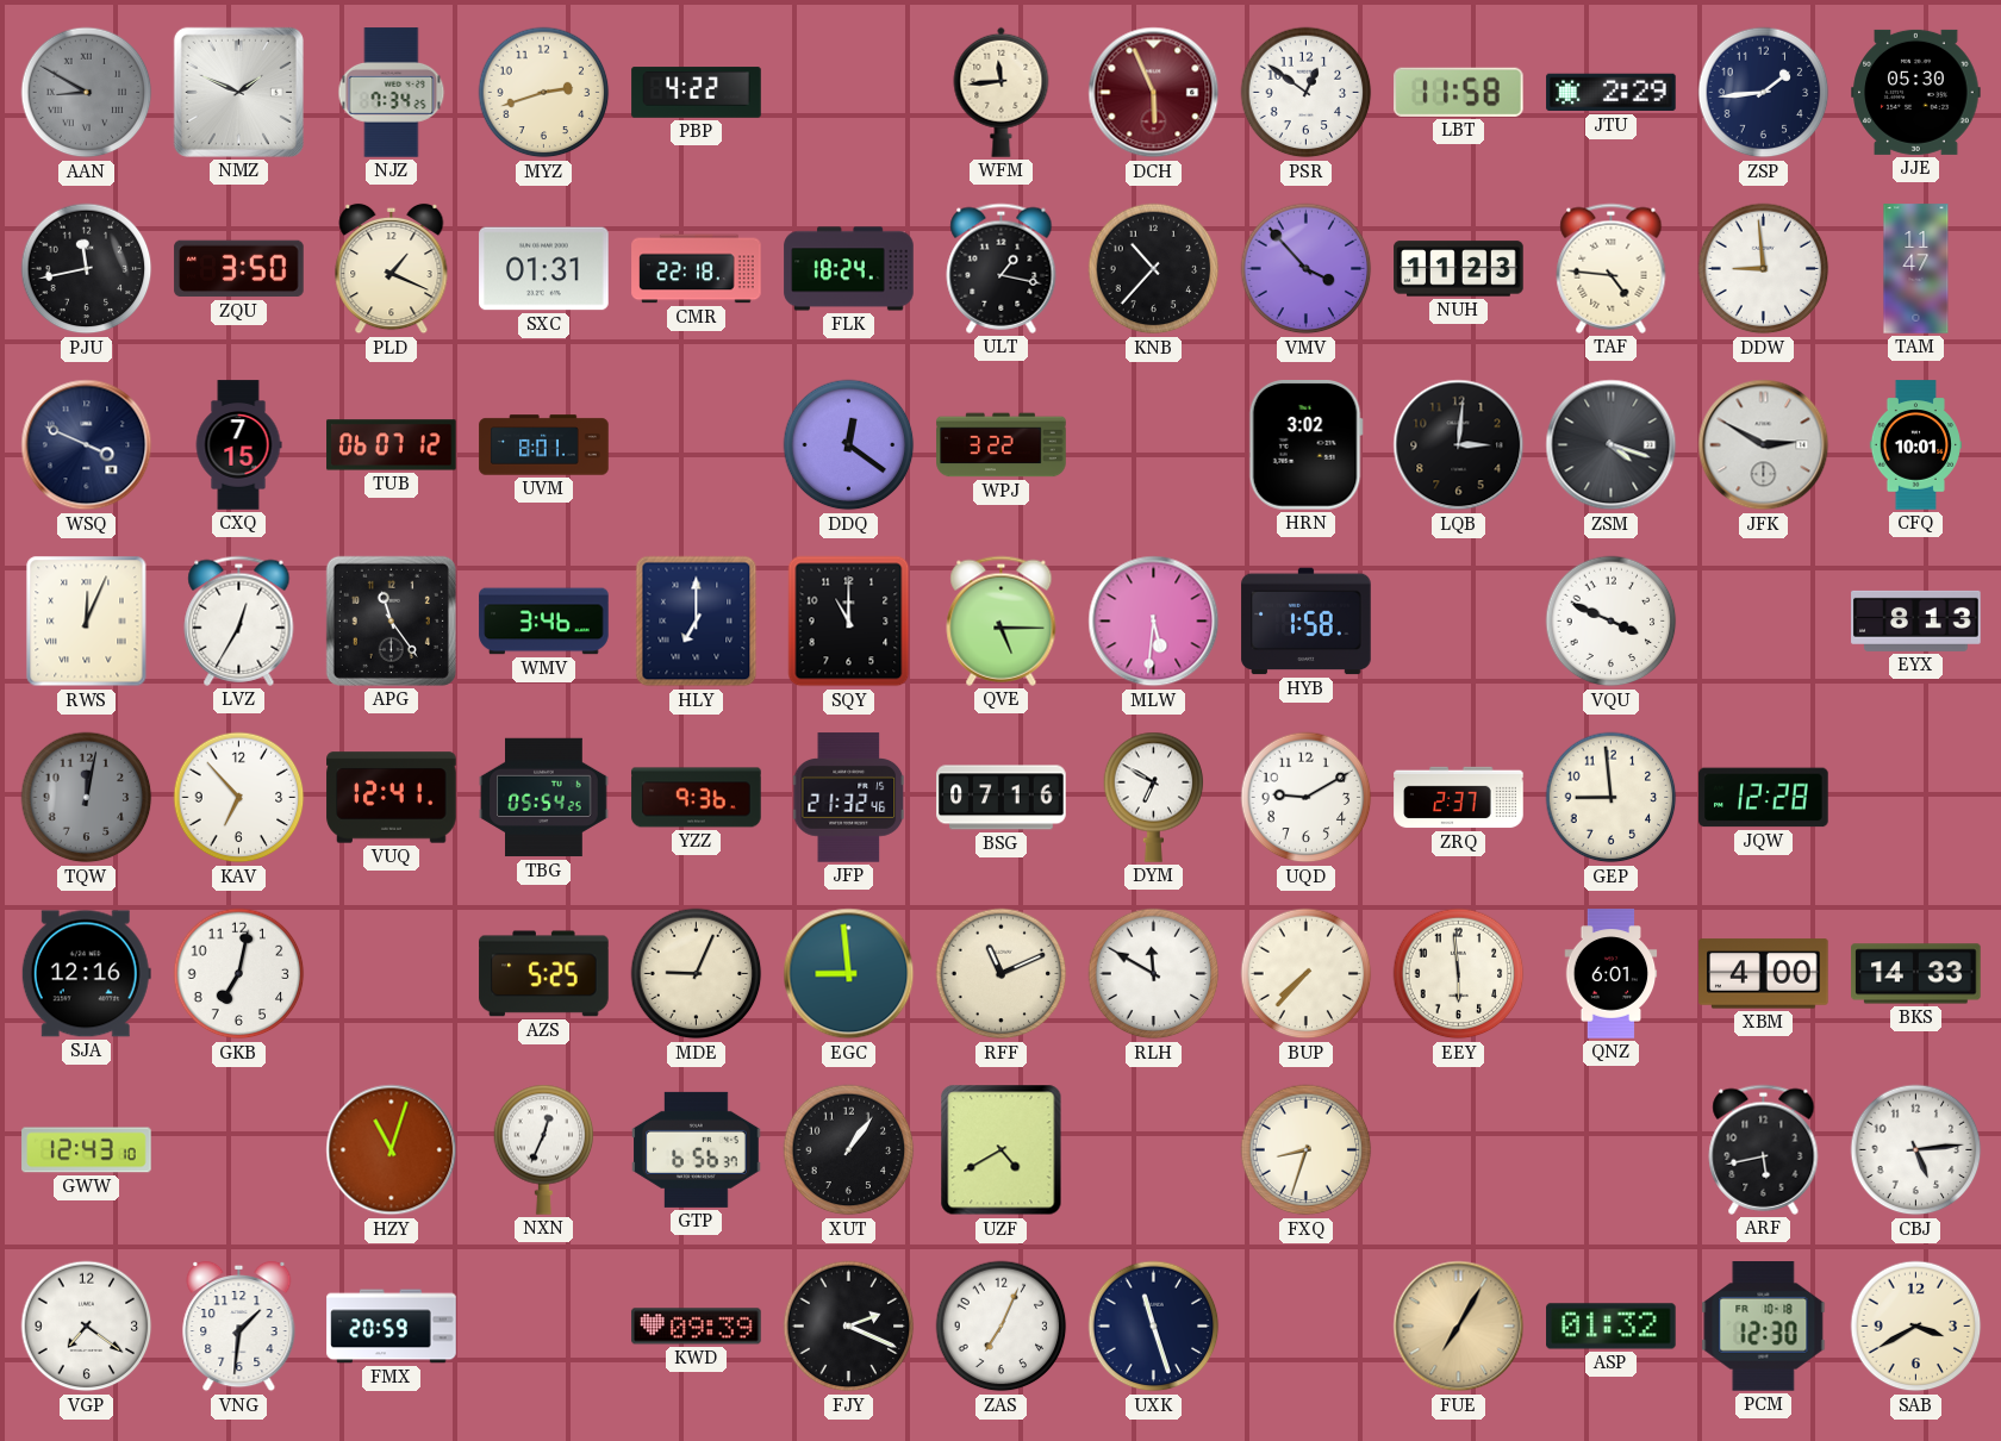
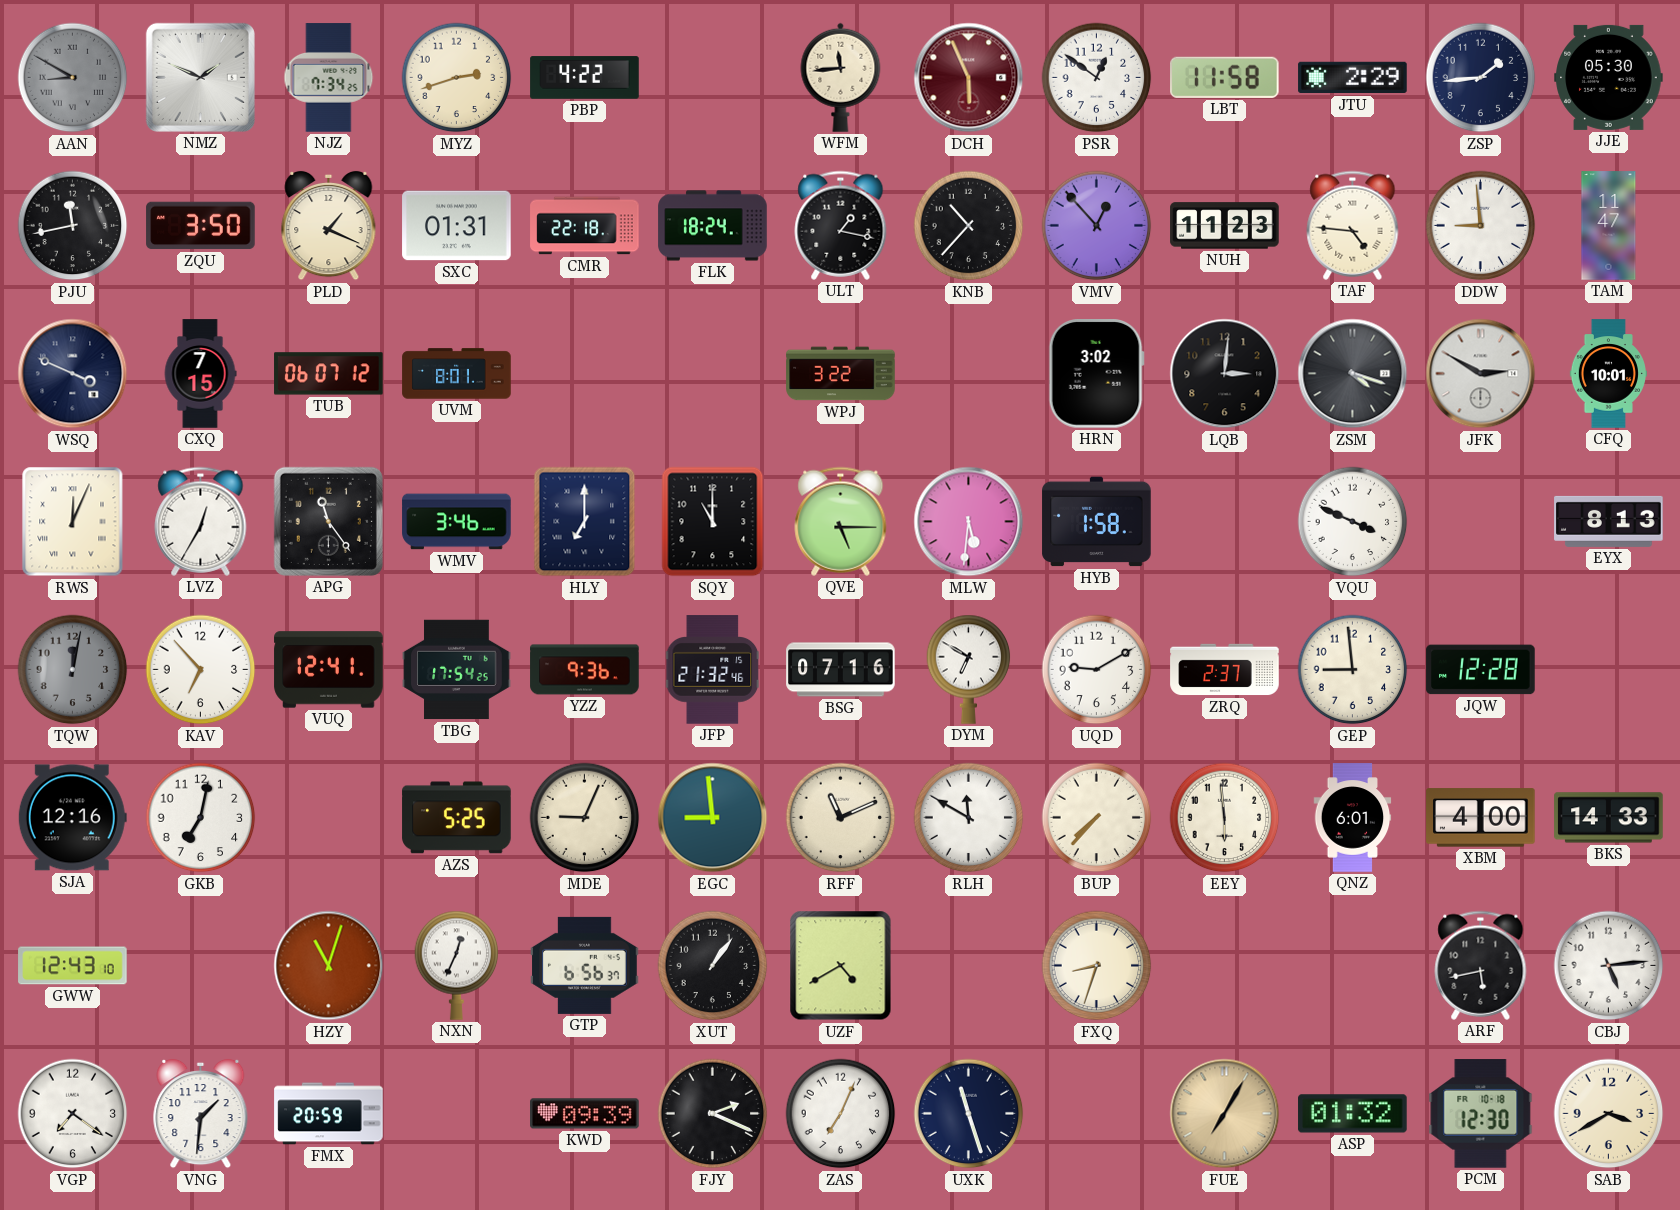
VMV: 3:53 -> 12:53
DDQ: 12:21 -> none
TBG: 05:54 -> 17:54
